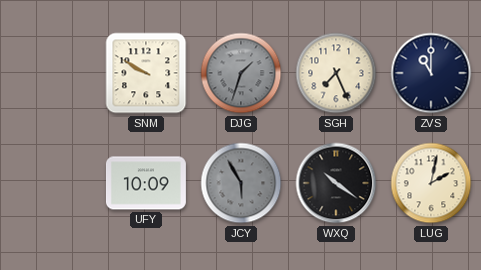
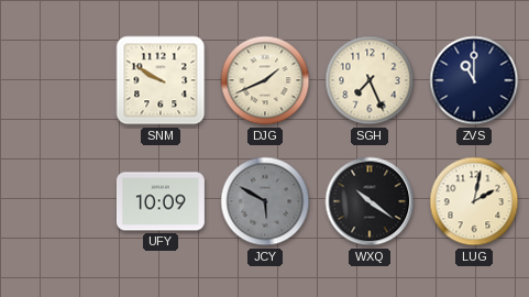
DJG: 1:33 -> 1:41
DJG dial: grey -> cream
JCY: 5:55 -> 5:50
